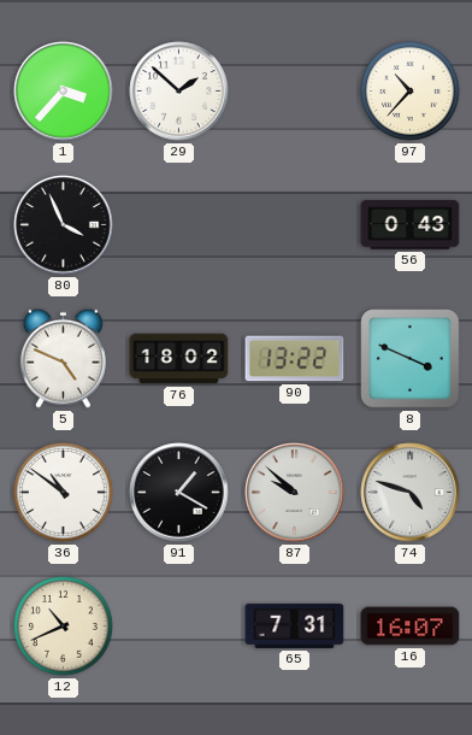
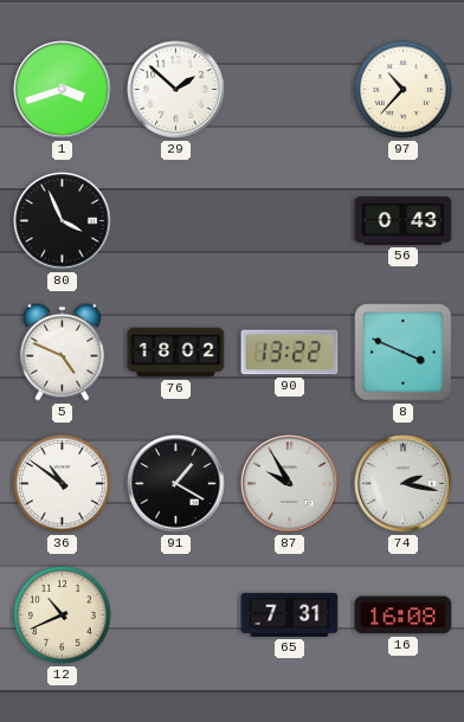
1: 3:37 -> 3:42
87: 9:52 -> 9:55
74: 4:48 -> 2:17
16: 16:07 -> 16:08
